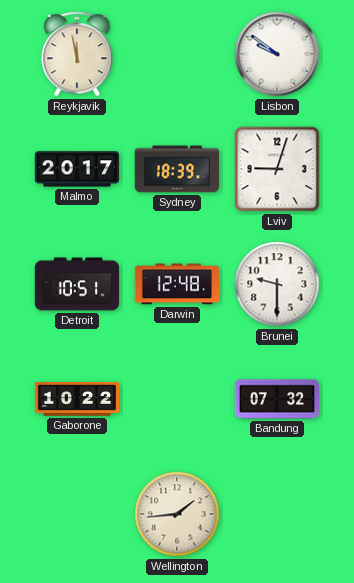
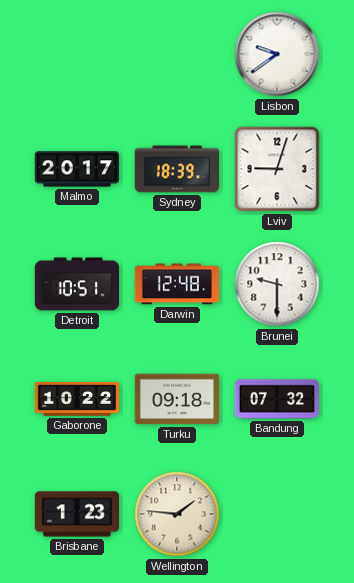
Reykjavik: 11:58 -> none
Lisbon: 9:51 -> 9:39
Turku: none -> 09:18
Brisbane: none -> 1:23
Wellington: 1:44 -> 1:46
